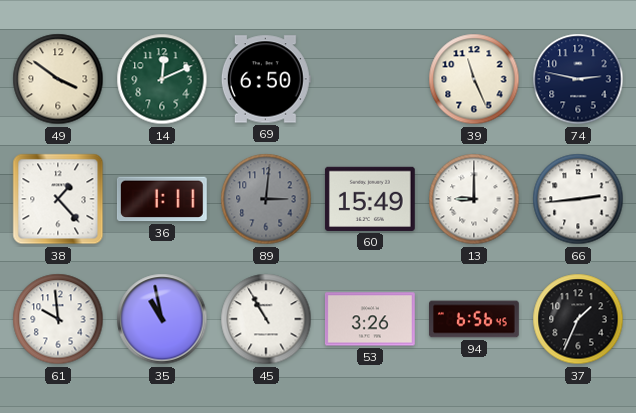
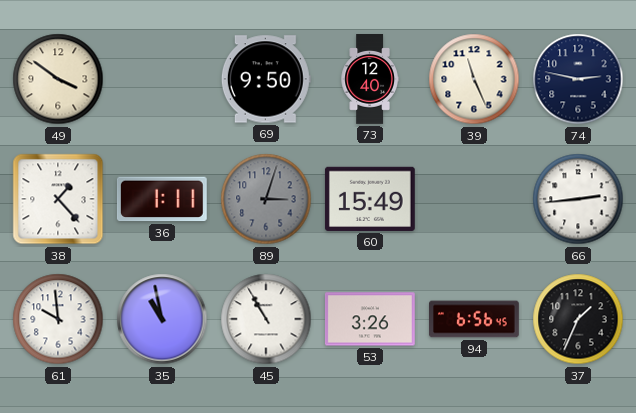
14: 12:11 -> none
69: 6:50 -> 9:50
73: none -> 12:40
89: 3:01 -> 3:03
13: 9:00 -> none
